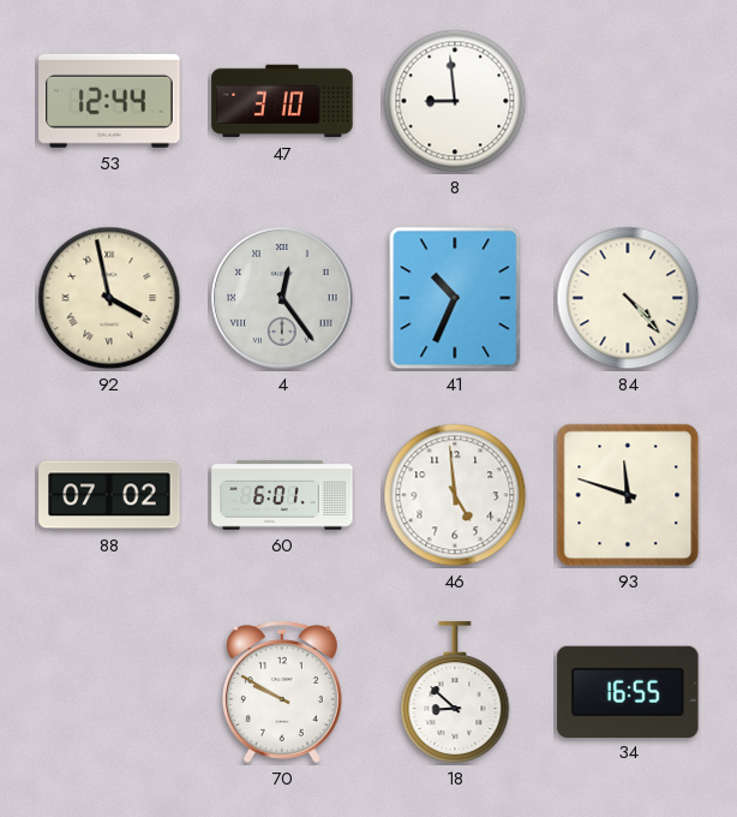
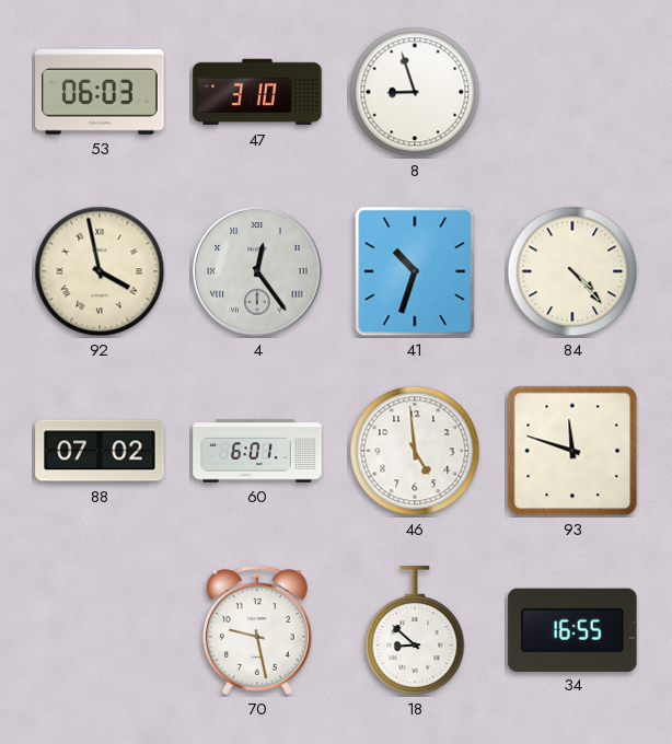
53: 12:44 -> 06:03
8: 8:59 -> 8:57
41: 10:34 -> 10:33
70: 9:50 -> 9:28
